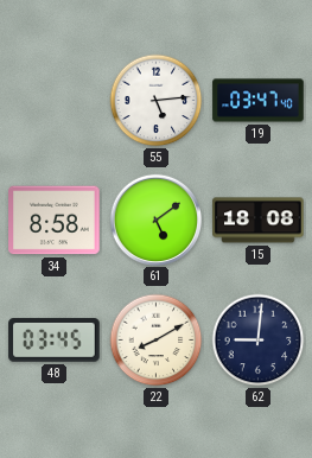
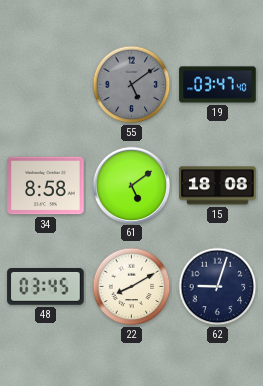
55: 5:14 -> 5:09
55 dial: white -> grey
62: 9:01 -> 9:03
